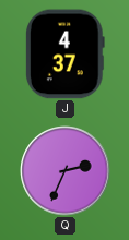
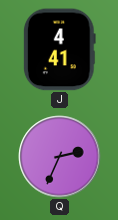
J: 4:37 -> 4:41
